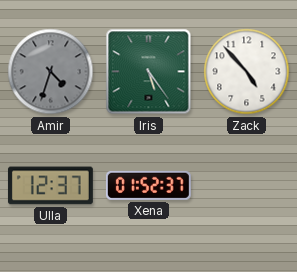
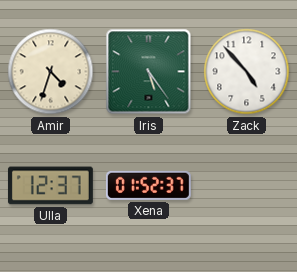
Amir dial: grey -> cream
